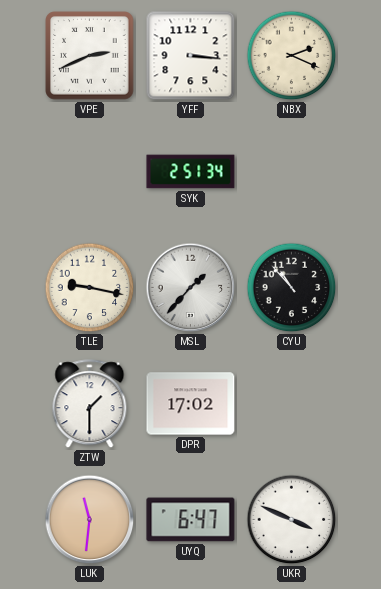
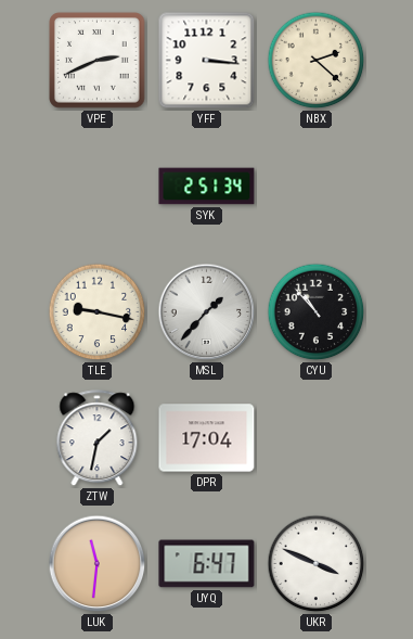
NBX: 2:19 -> 2:22
ZTW: 1:30 -> 1:32
DPR: 17:02 -> 17:04
